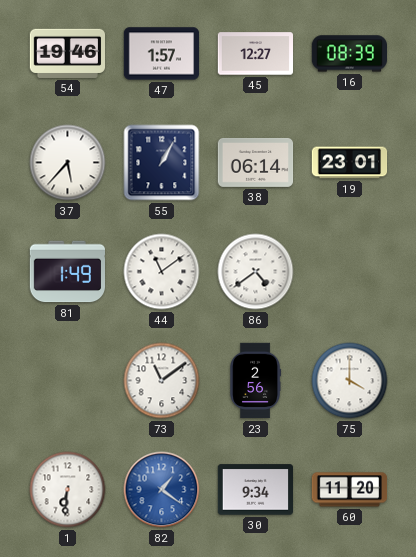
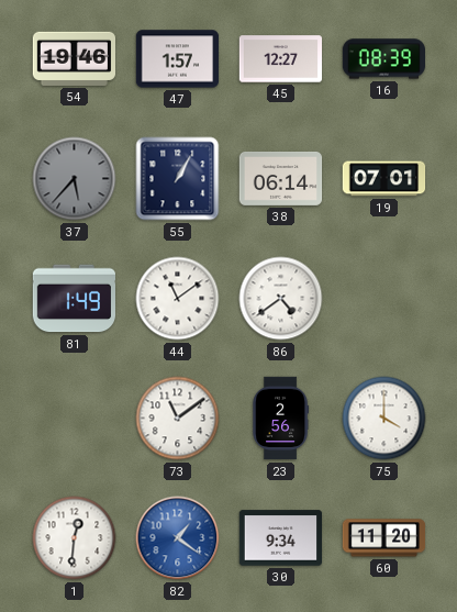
37 dial: white -> grey
19: 23:01 -> 07:01
1: 6:31 -> 12:31
